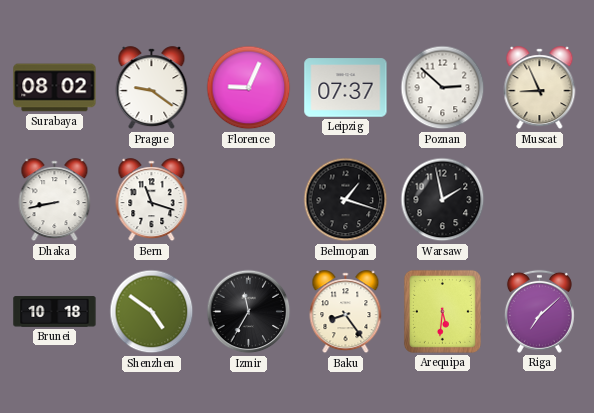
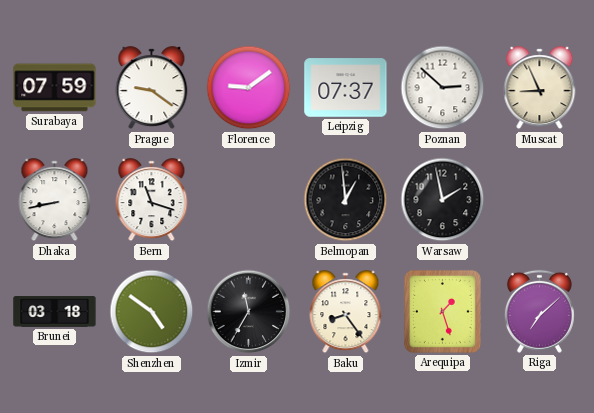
Surabaya: 08:02 -> 07:59
Florence: 9:04 -> 9:09
Belmopan: 1:18 -> 12:59
Brunei: 10:18 -> 03:18
Arequipa: 5:31 -> 1:27
